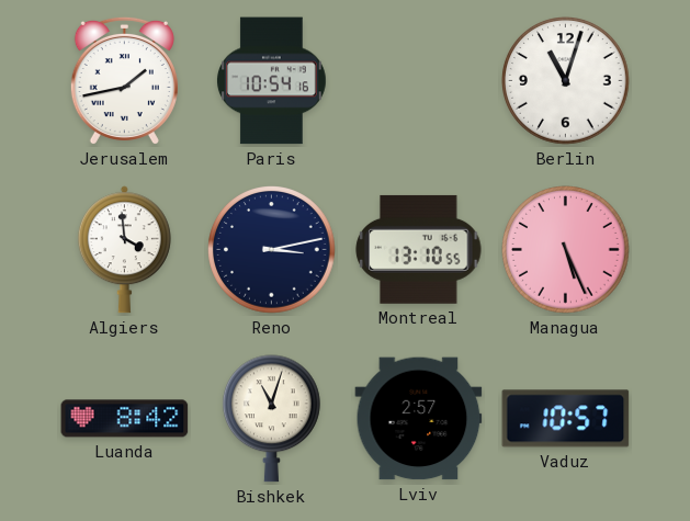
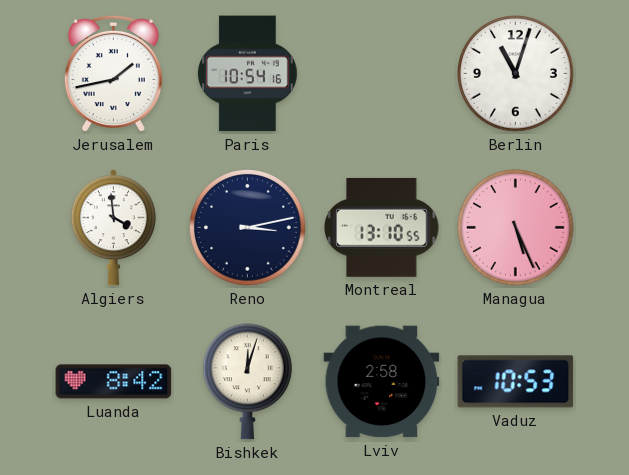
Bishkek: 11:03 -> 12:03
Lviv: 2:57 -> 2:58
Vaduz: 10:57 -> 10:53
